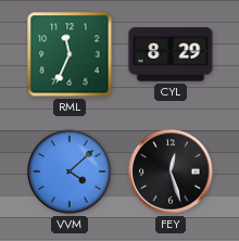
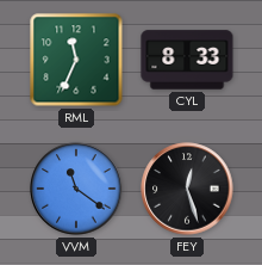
CYL: 8:29 -> 8:33
VVM: 4:08 -> 11:21
